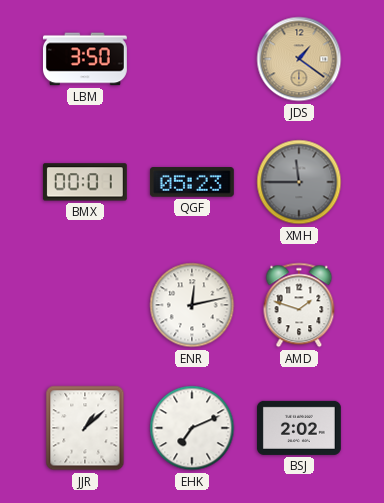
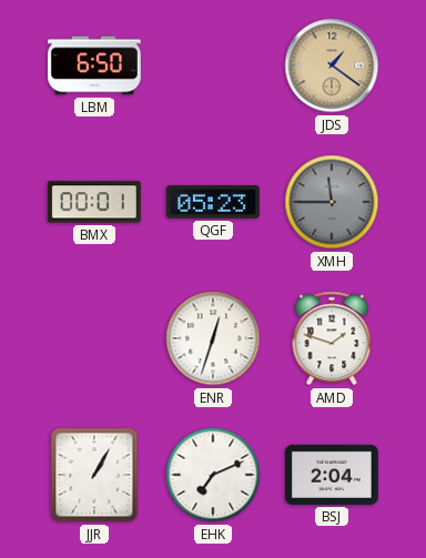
LBM: 3:50 -> 6:50
ENR: 12:13 -> 12:33
JJR: 1:08 -> 1:05
BSJ: 2:02 -> 2:04
